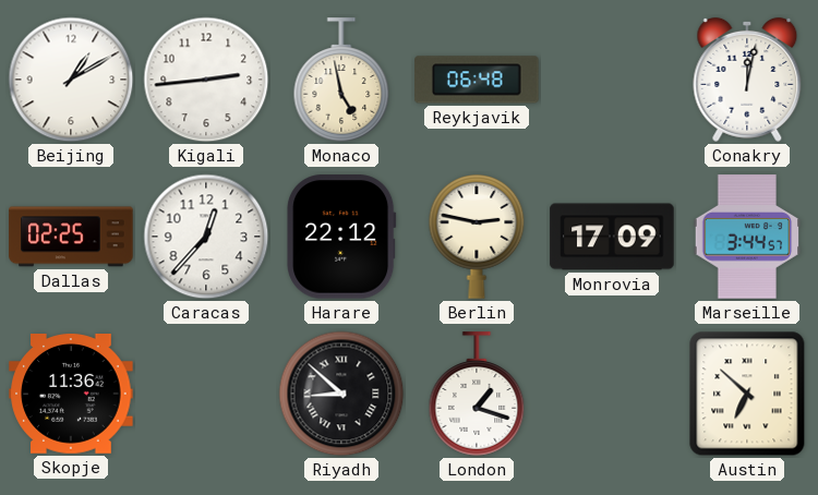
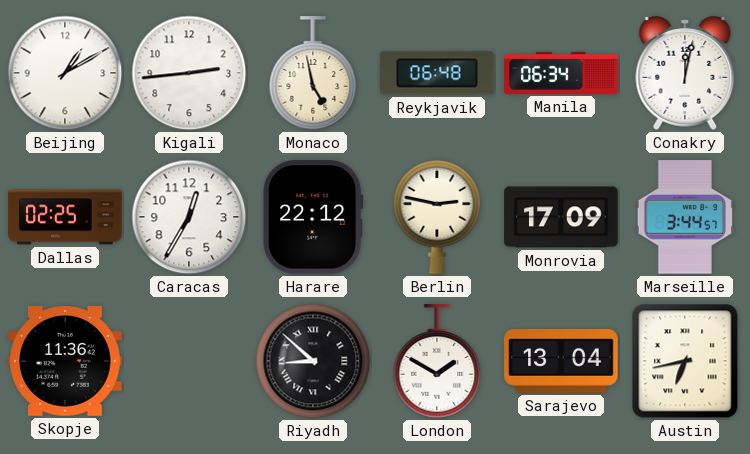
Manila: none -> 06:34
Caracas: 12:37 -> 12:35
London: 1:18 -> 1:50
Sarajevo: none -> 13:04
Austin: 6:52 -> 6:43
